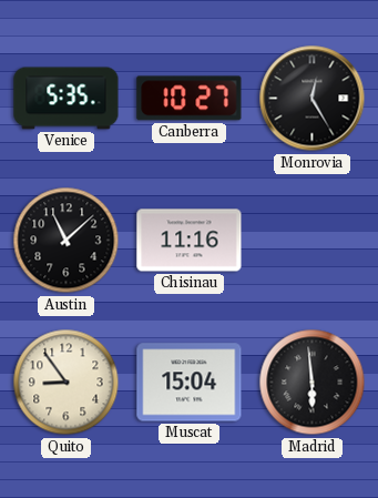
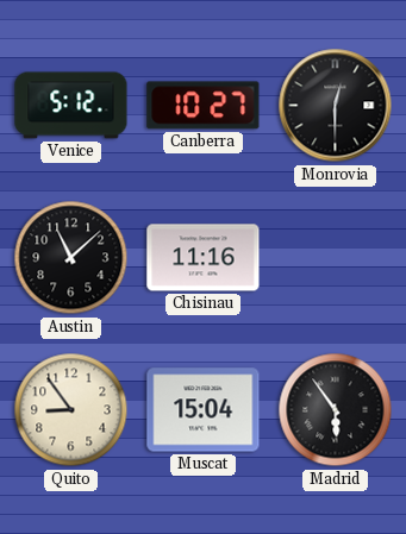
Venice: 5:35 -> 5:12
Monrovia: 12:25 -> 12:30
Madrid: 5:59 -> 5:54
